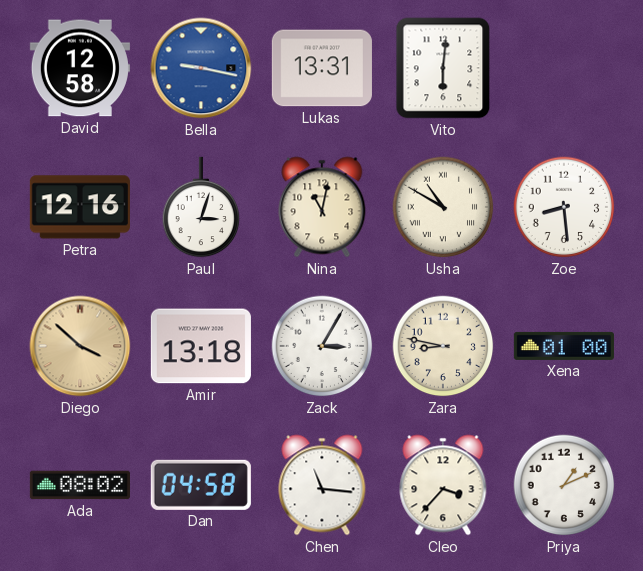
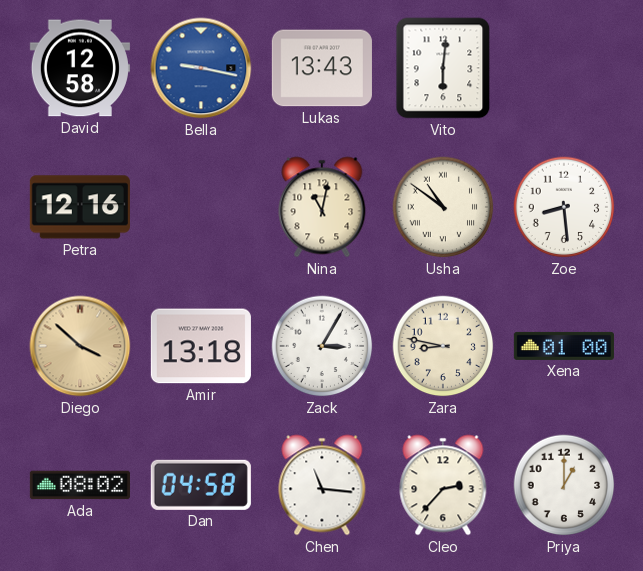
Lukas: 13:31 -> 13:43
Paul: 3:03 -> none
Usha: 10:50 -> 10:51
Cleo: 3:37 -> 2:37
Priya: 1:11 -> 1:00
